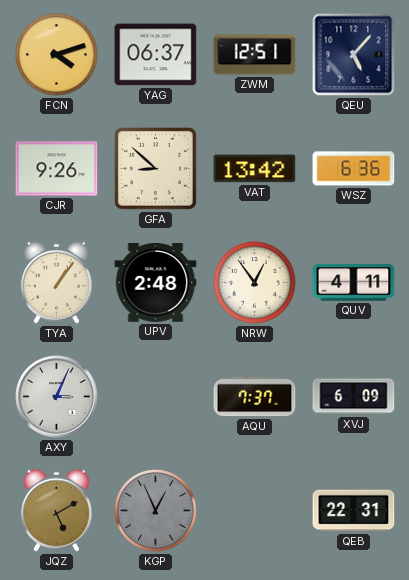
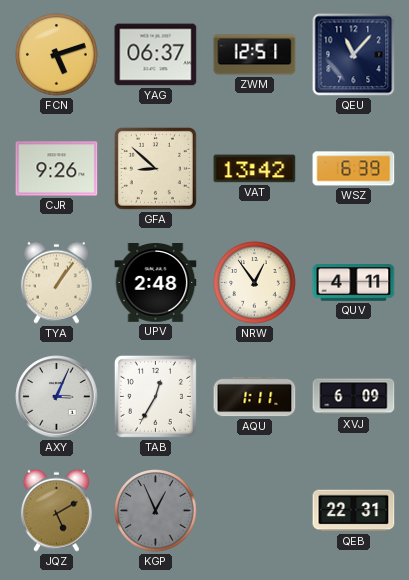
FCN: 4:12 -> 5:12
QEU: 5:07 -> 11:07
WSZ: 6:36 -> 6:39
TAB: none -> 12:35
AQU: 7:37 -> 1:11
